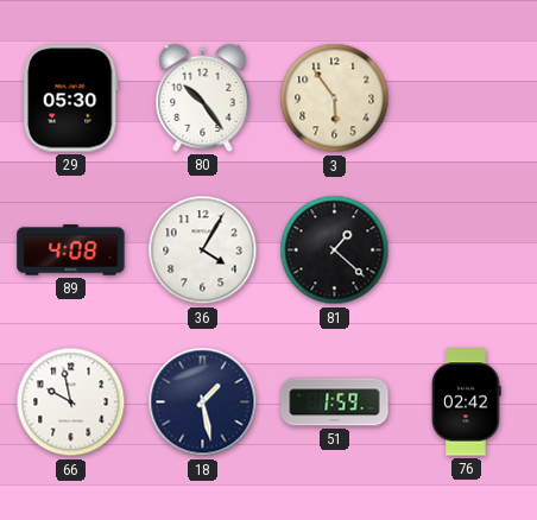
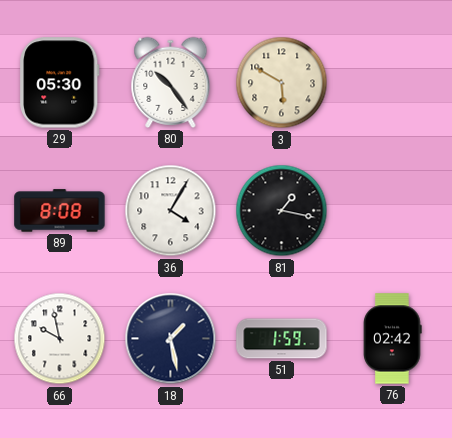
3: 5:54 -> 5:50
89: 4:08 -> 8:08
81: 1:22 -> 1:17
